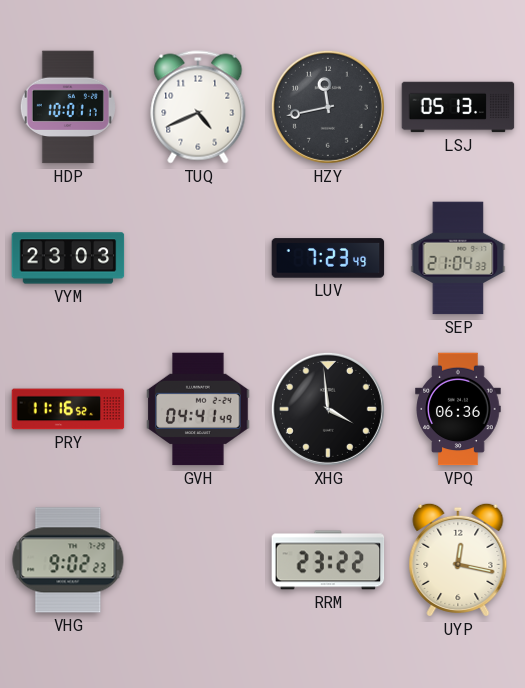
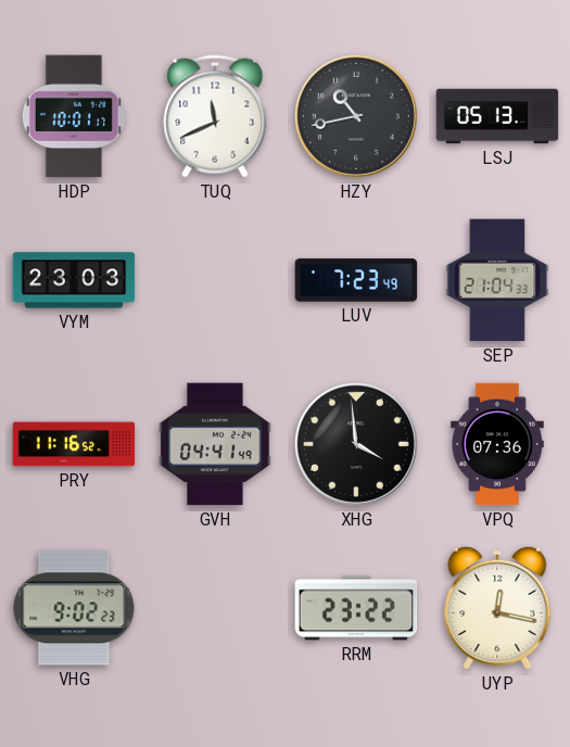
TUQ: 4:41 -> 11:41
HZY: 11:43 -> 10:43
VPQ: 06:36 -> 07:36
